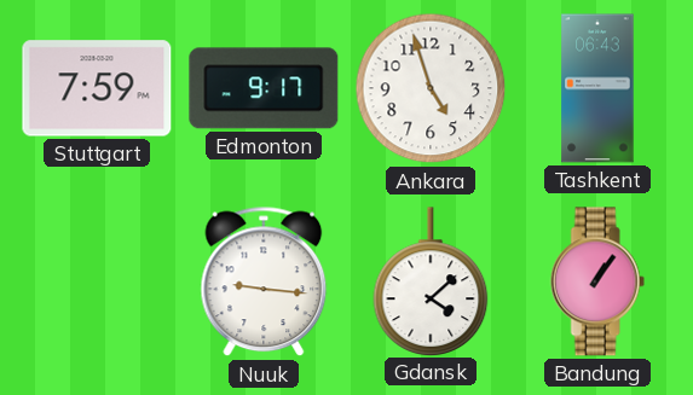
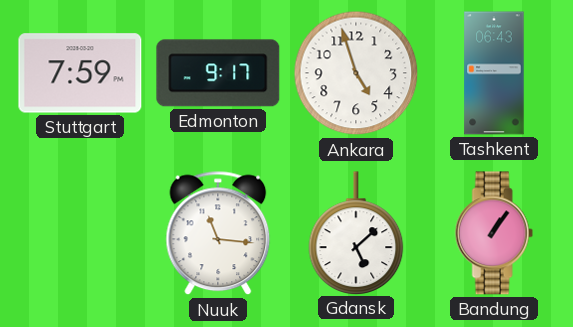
Nuuk: 9:16 -> 11:16
Gdansk: 4:08 -> 5:08
